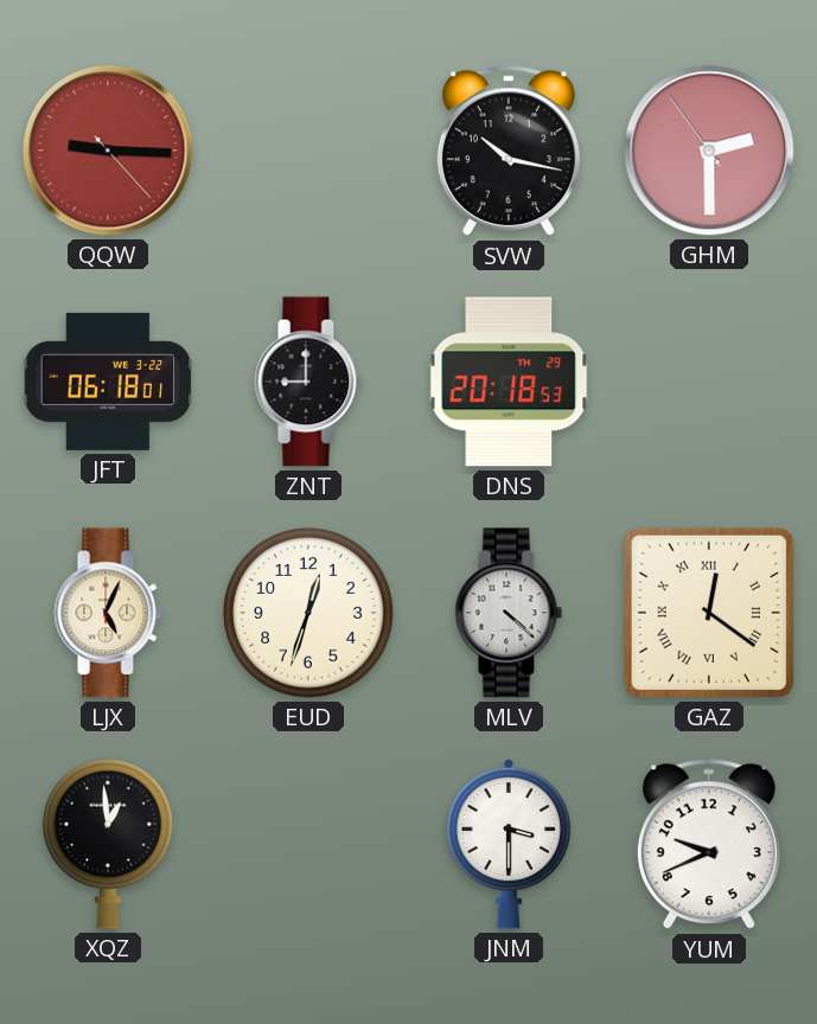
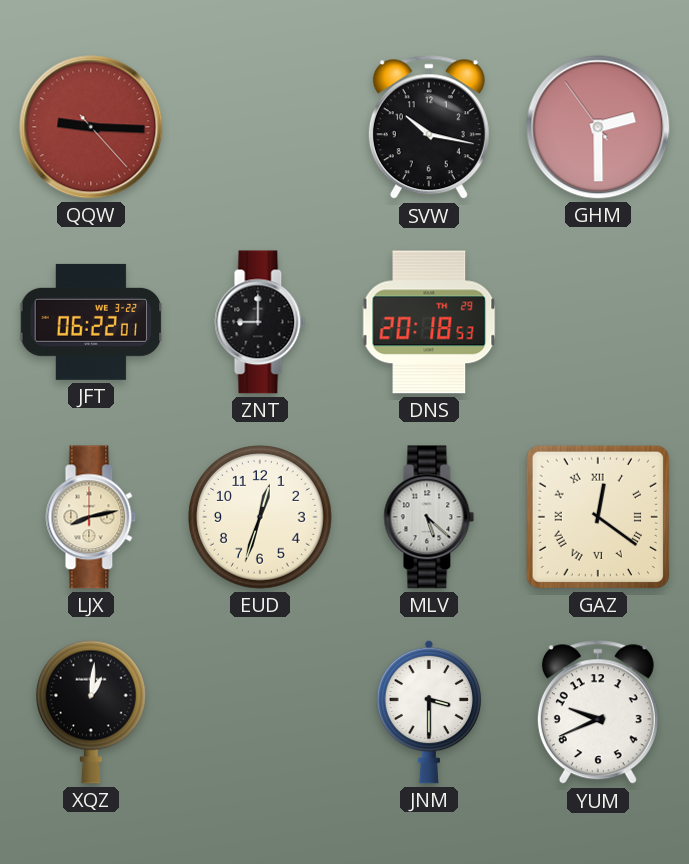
JFT: 06:18 -> 06:22
LJX: 5:04 -> 8:13
MLV: 4:22 -> 5:22
XQZ: 12:59 -> 1:01
